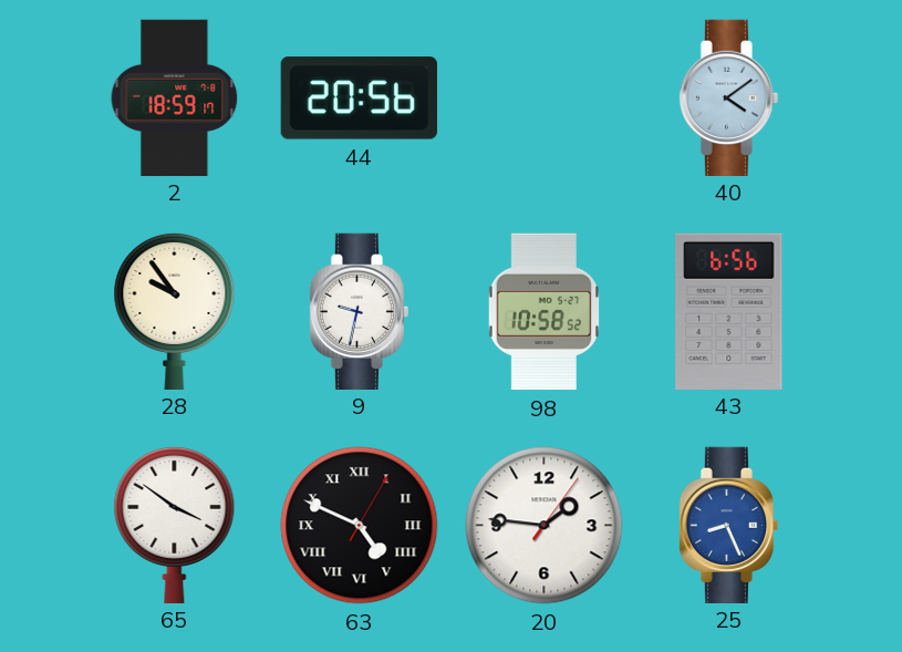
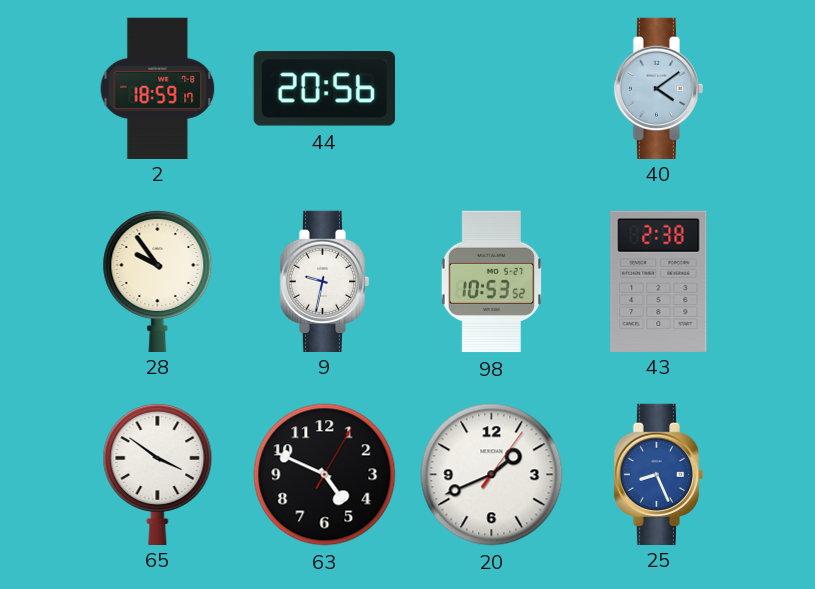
98: 10:58 -> 10:53
43: 6:56 -> 2:38
63 numerals: Roman -> Arabic
20: 1:46 -> 1:41
